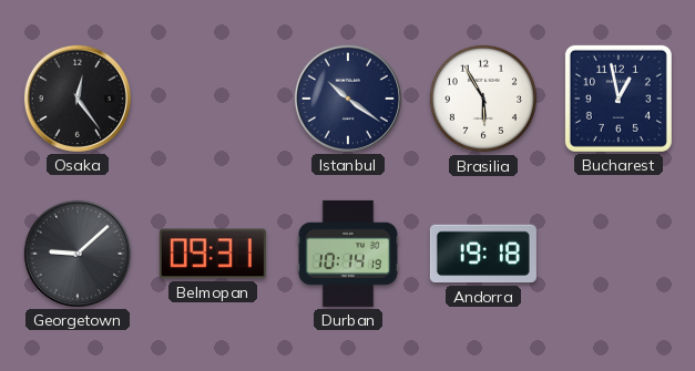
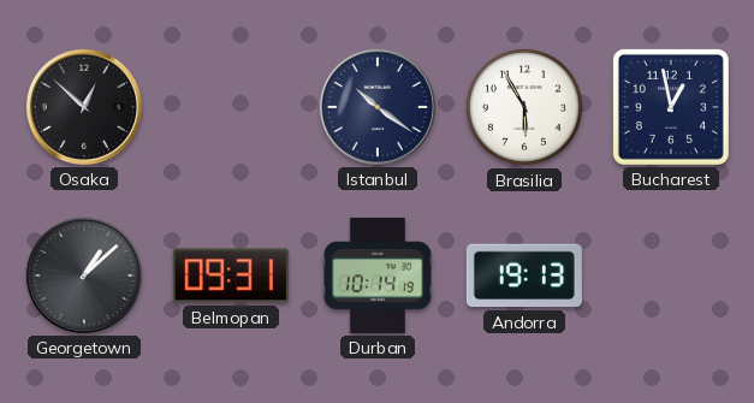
Osaka: 12:24 -> 12:52
Georgetown: 9:08 -> 1:08
Andorra: 19:18 -> 19:13
